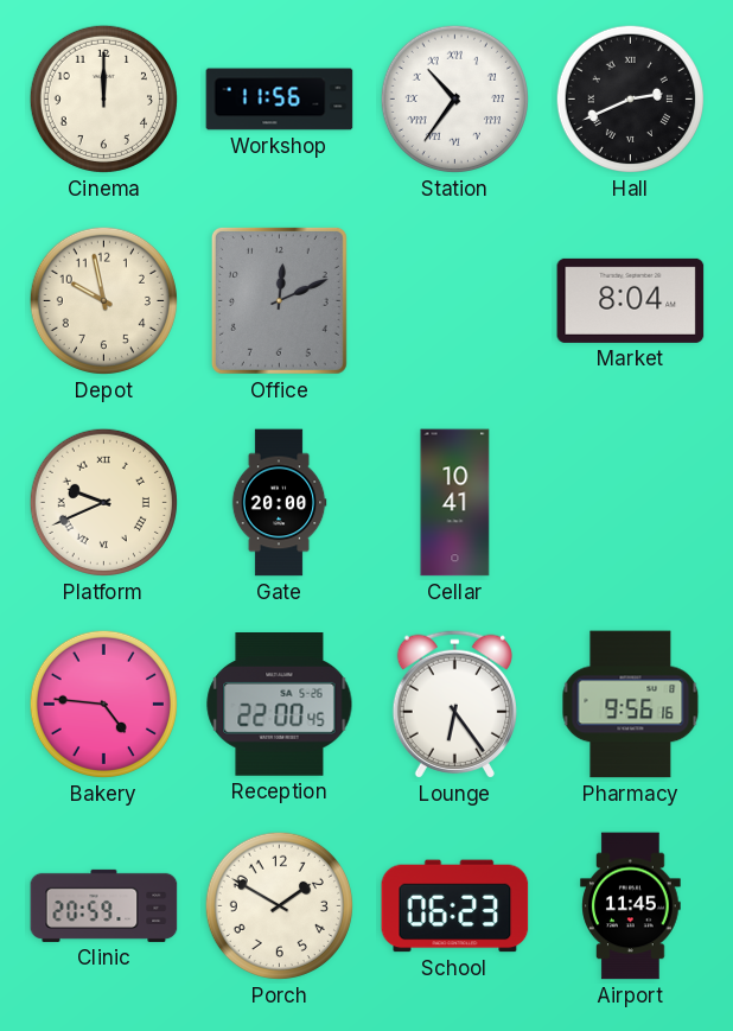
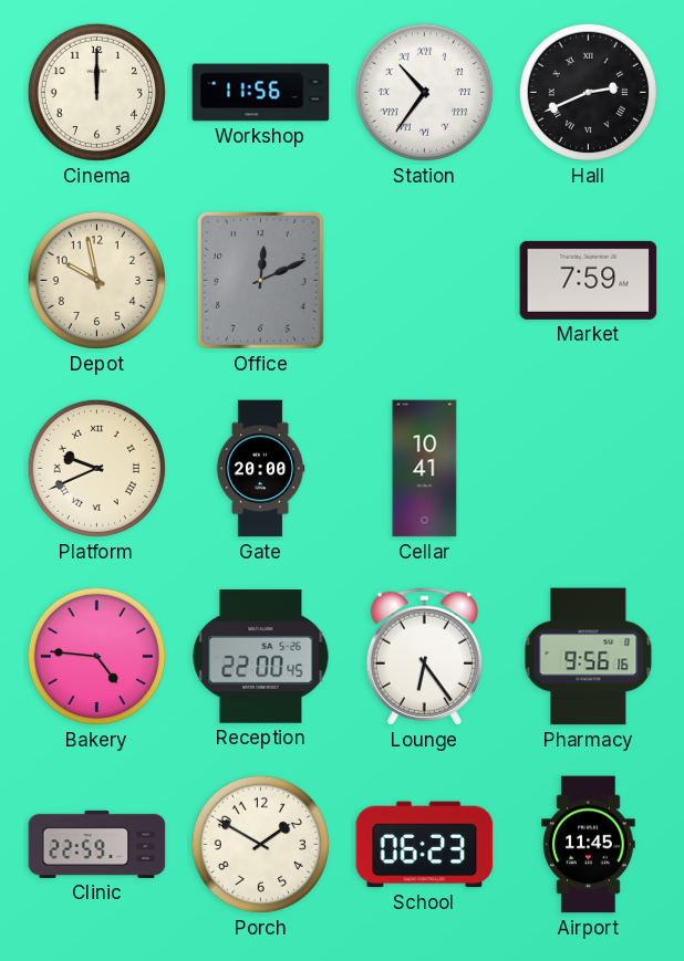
Market: 8:04 -> 7:59
Clinic: 20:59 -> 22:59
